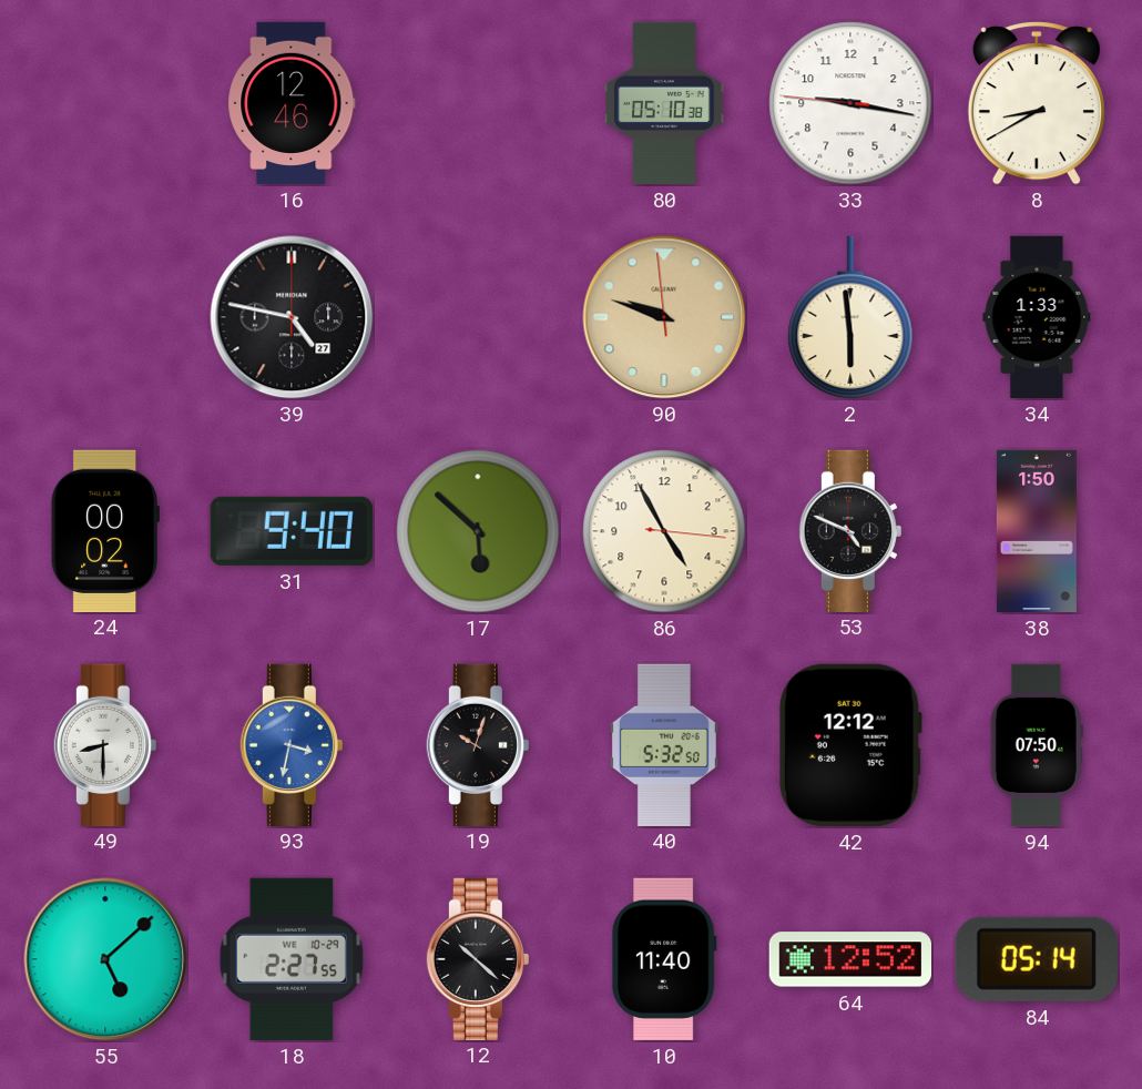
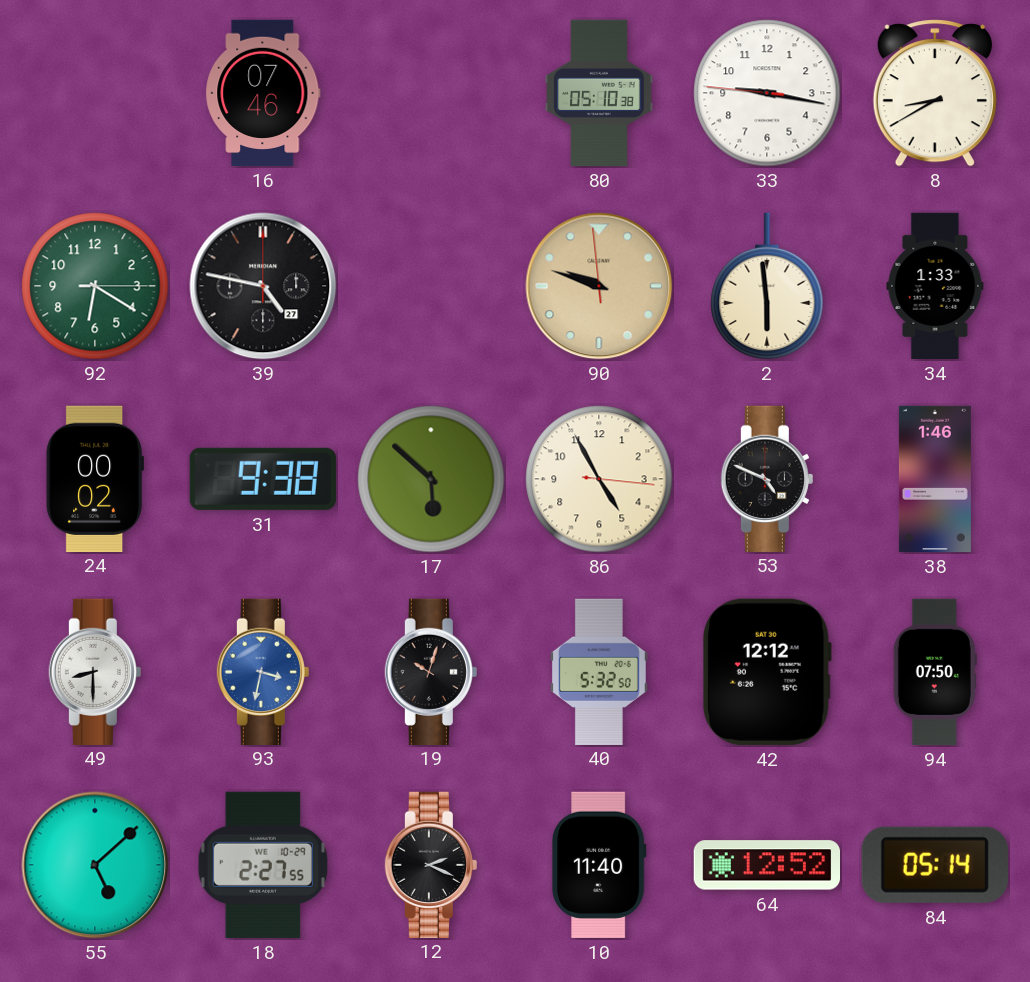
16: 12:46 -> 07:46
92: none -> 6:20
31: 9:40 -> 9:38
38: 1:50 -> 1:46
12: 10:22 -> 2:19
